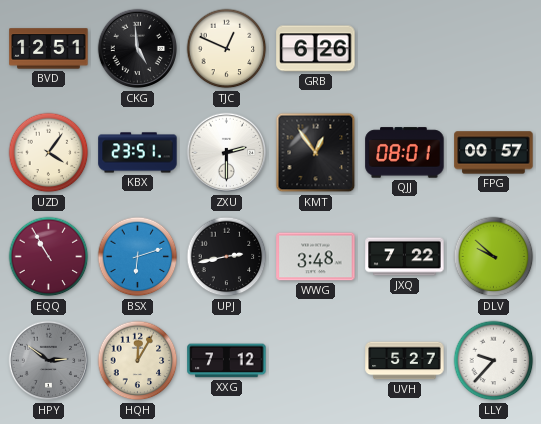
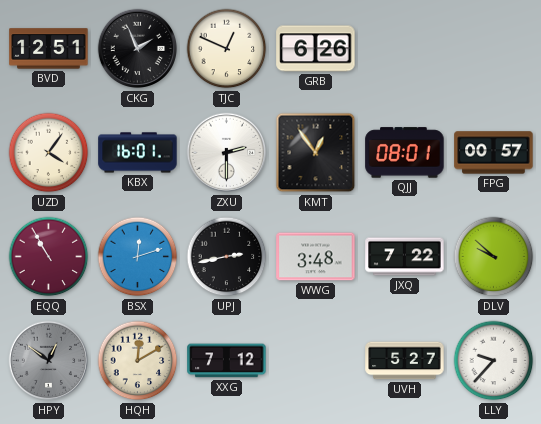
CKG: 4:59 -> 1:56
KBX: 23:51 -> 16:01
BSX: 6:12 -> 12:12
HPY: 2:51 -> 12:51
HQH: 12:05 -> 12:10
